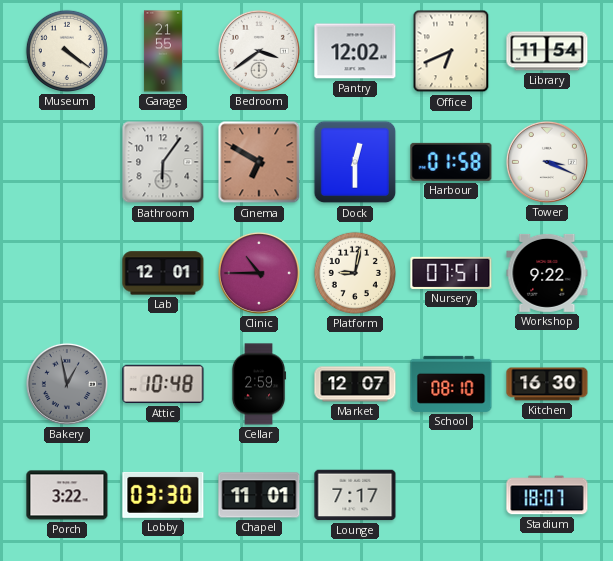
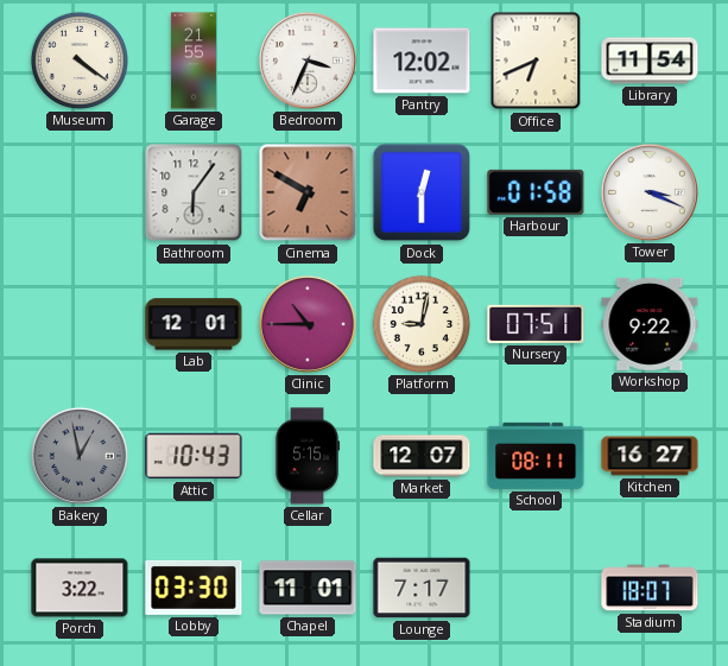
Bedroom: 3:39 -> 3:34
Attic: 10:48 -> 10:43
Cellar: 2:59 -> 5:15
School: 08:10 -> 08:11
Kitchen: 16:30 -> 16:27
